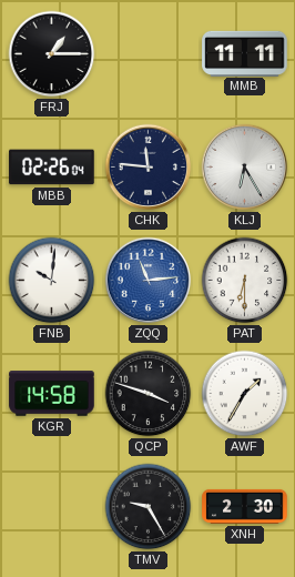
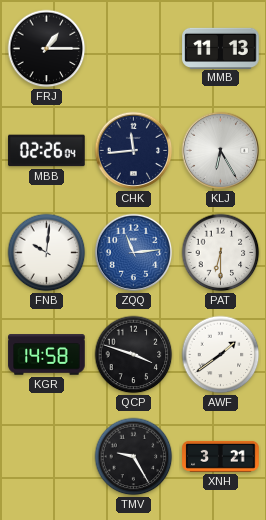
MMB: 11:11 -> 11:13
CHK: 11:46 -> 11:44
AWF: 1:35 -> 1:39
XNH: 2:30 -> 3:21
